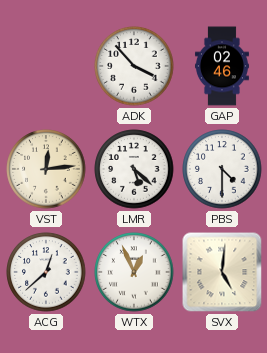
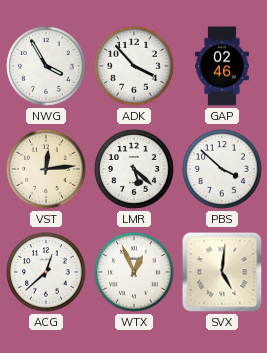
NWG: none -> 3:55
PBS: 4:30 -> 3:52
